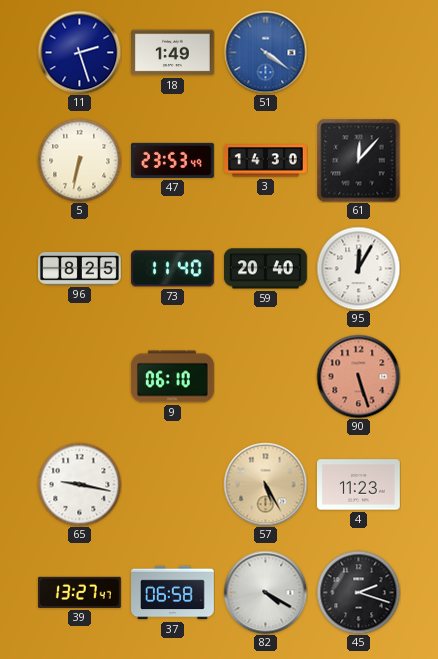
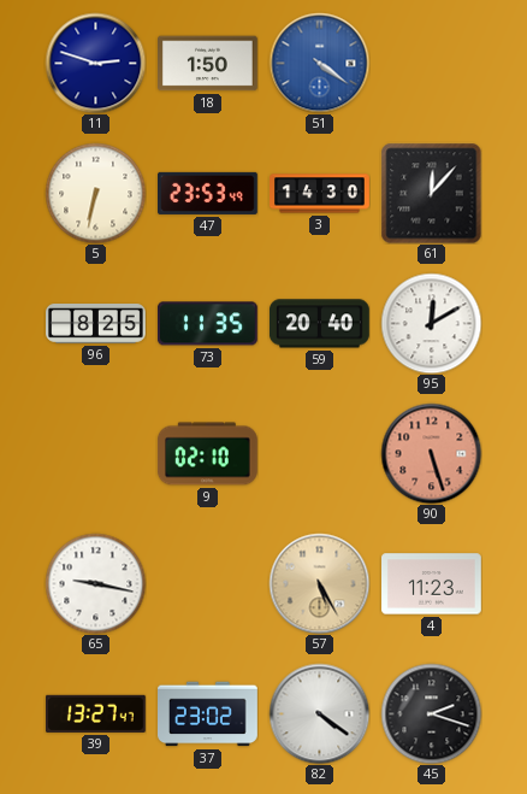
11: 2:27 -> 2:48
18: 1:49 -> 1:50
73: 11:40 -> 11:35
95: 12:05 -> 12:10
9: 06:10 -> 02:10
37: 06:58 -> 23:02
82: 4:20 -> 4:21
